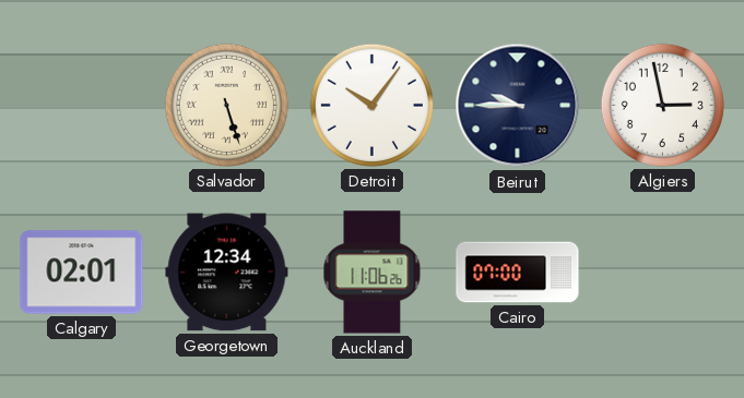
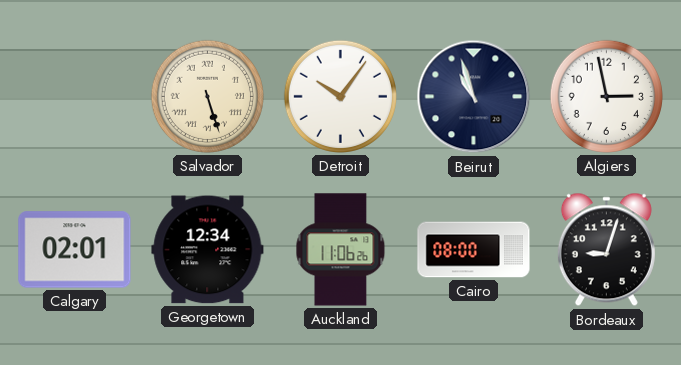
Beirut: 9:45 -> 10:57
Cairo: 07:00 -> 08:00
Bordeaux: none -> 9:03
